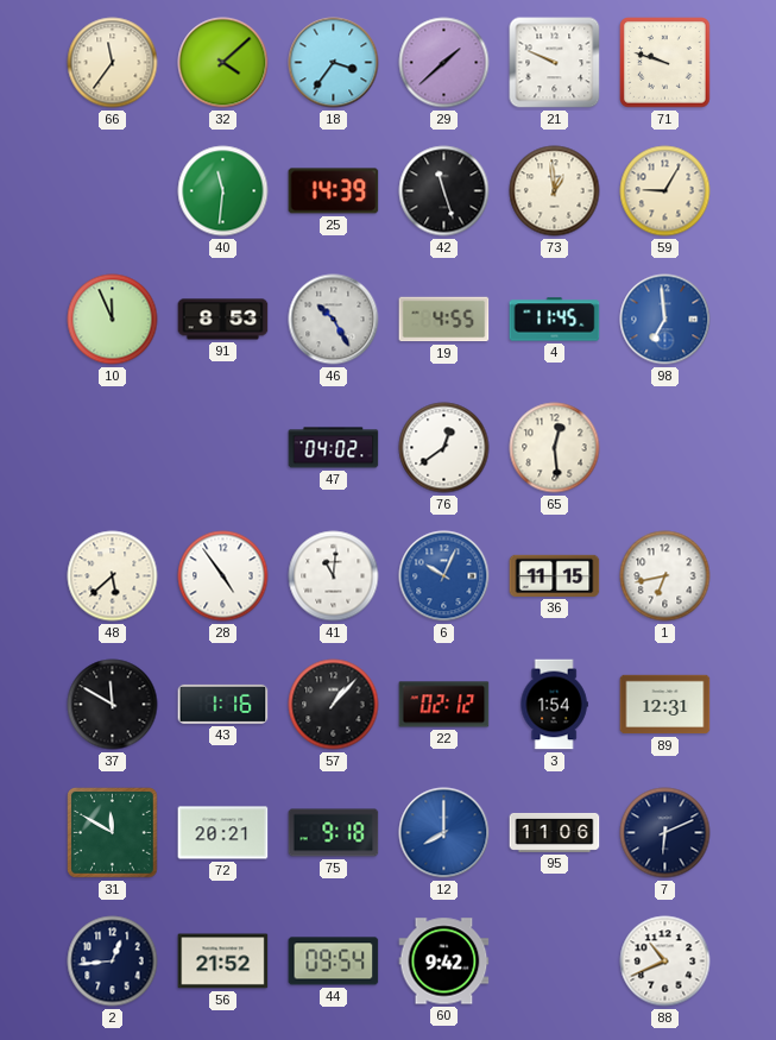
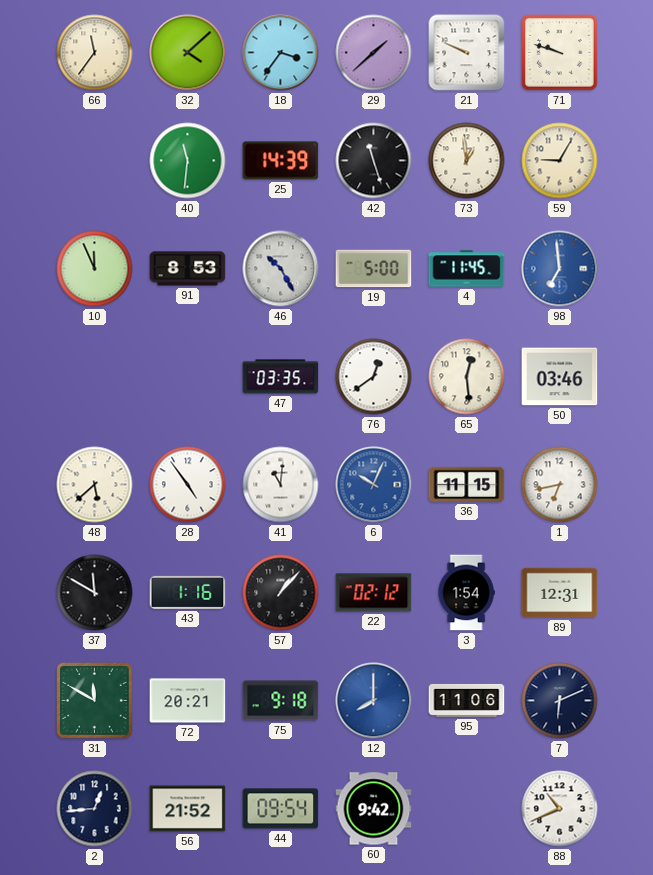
19: 4:55 -> 5:00
47: 04:02 -> 03:35
50: none -> 03:46
